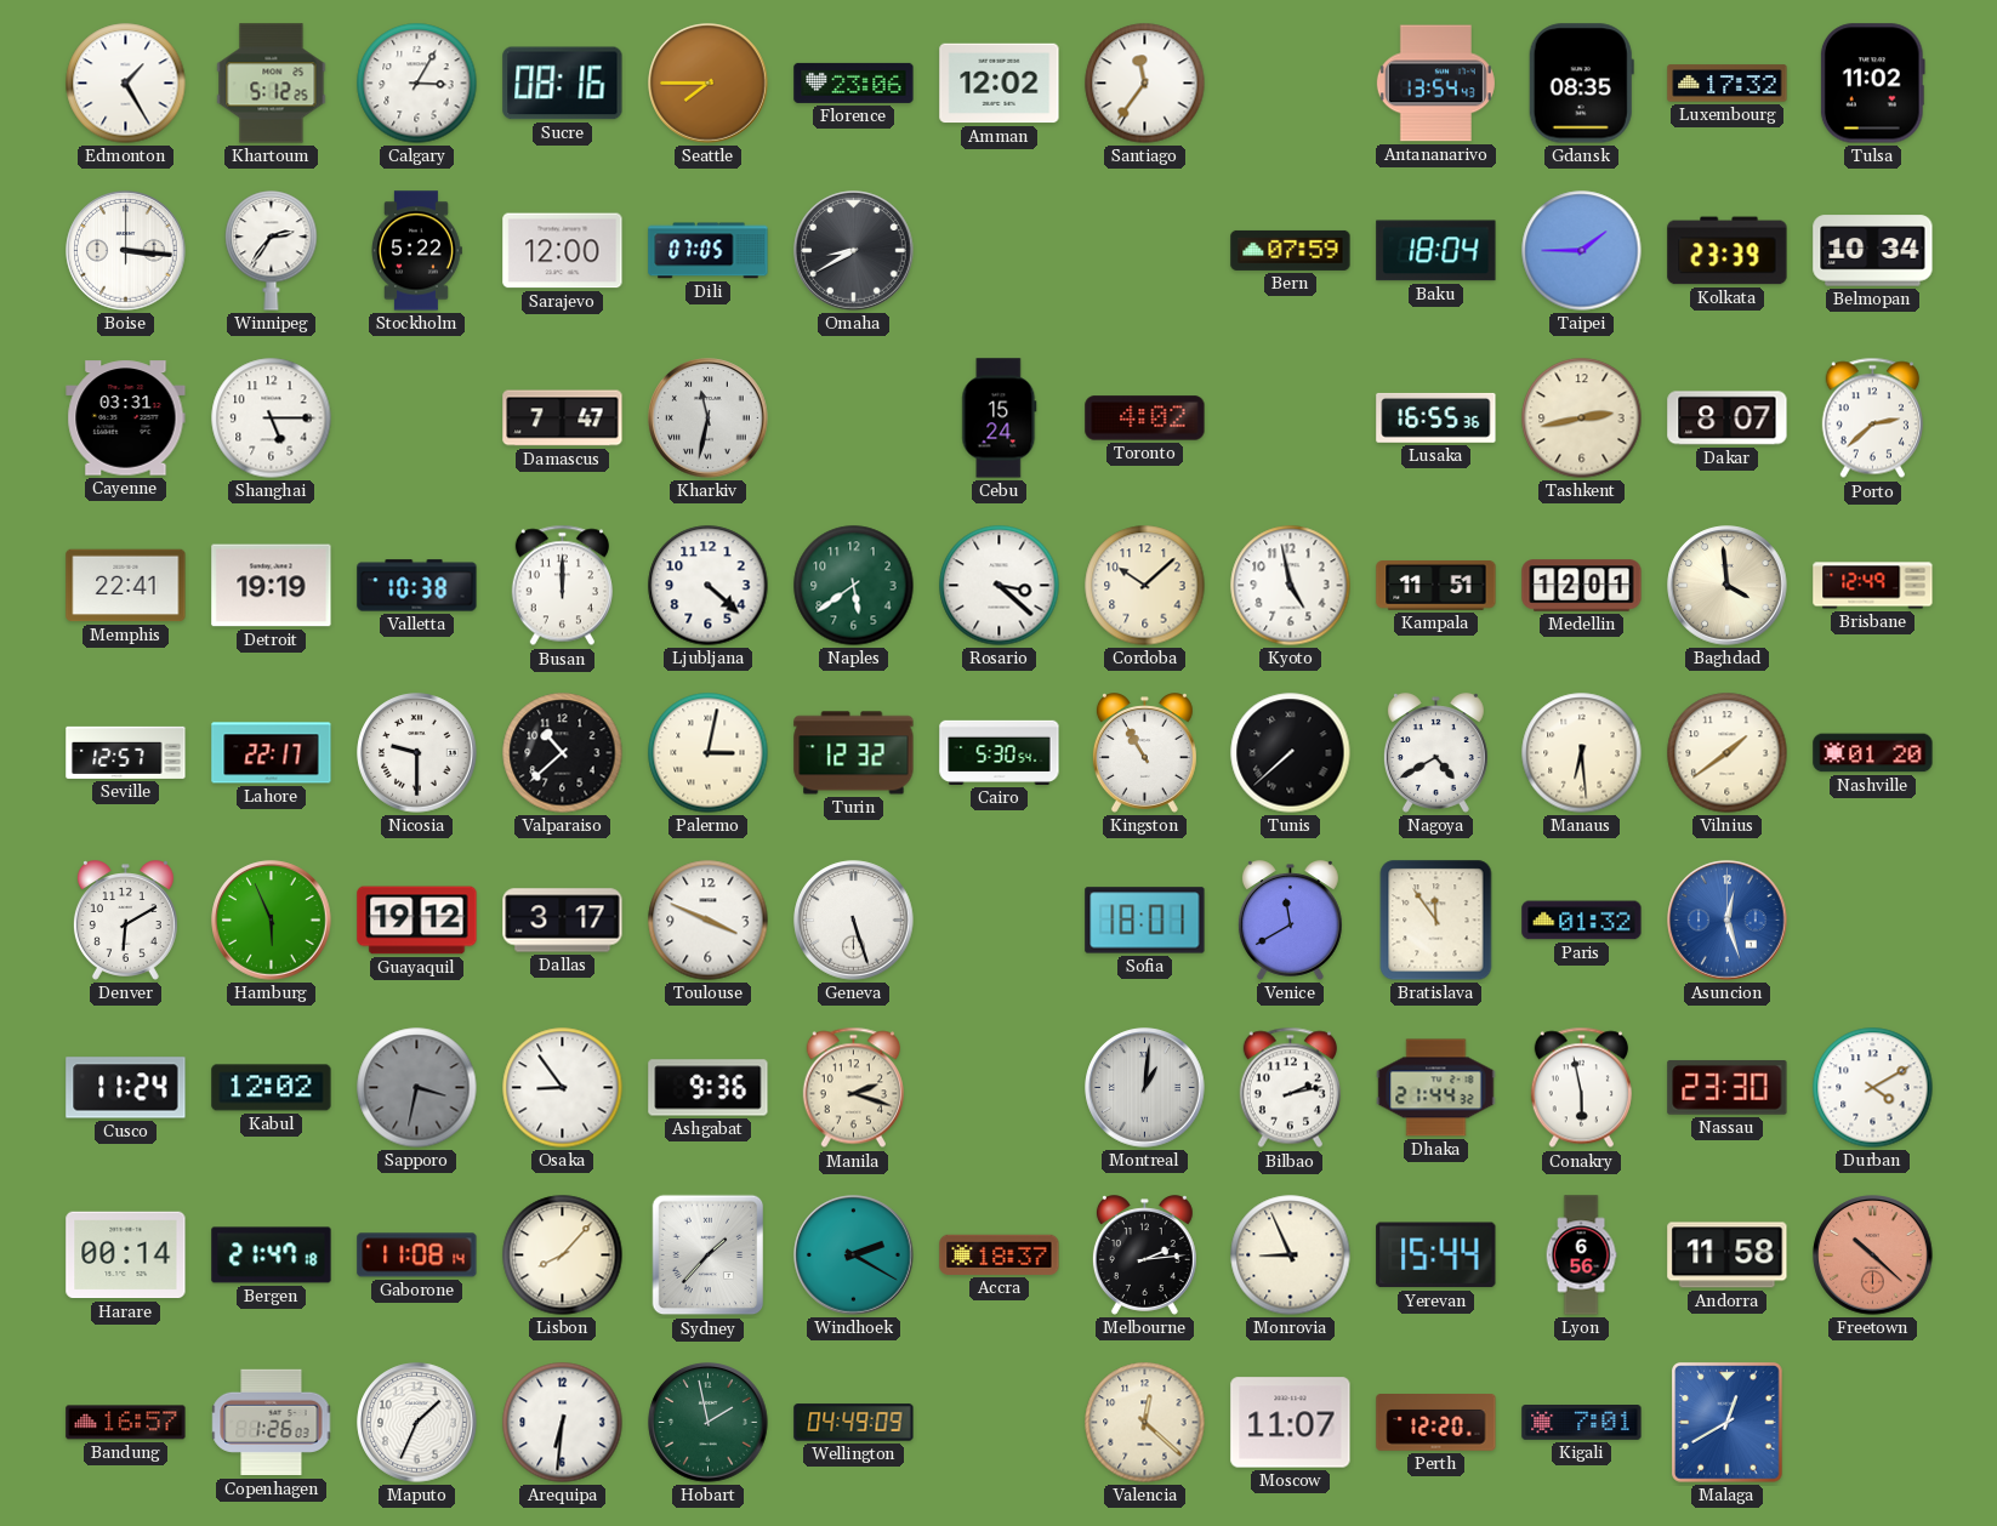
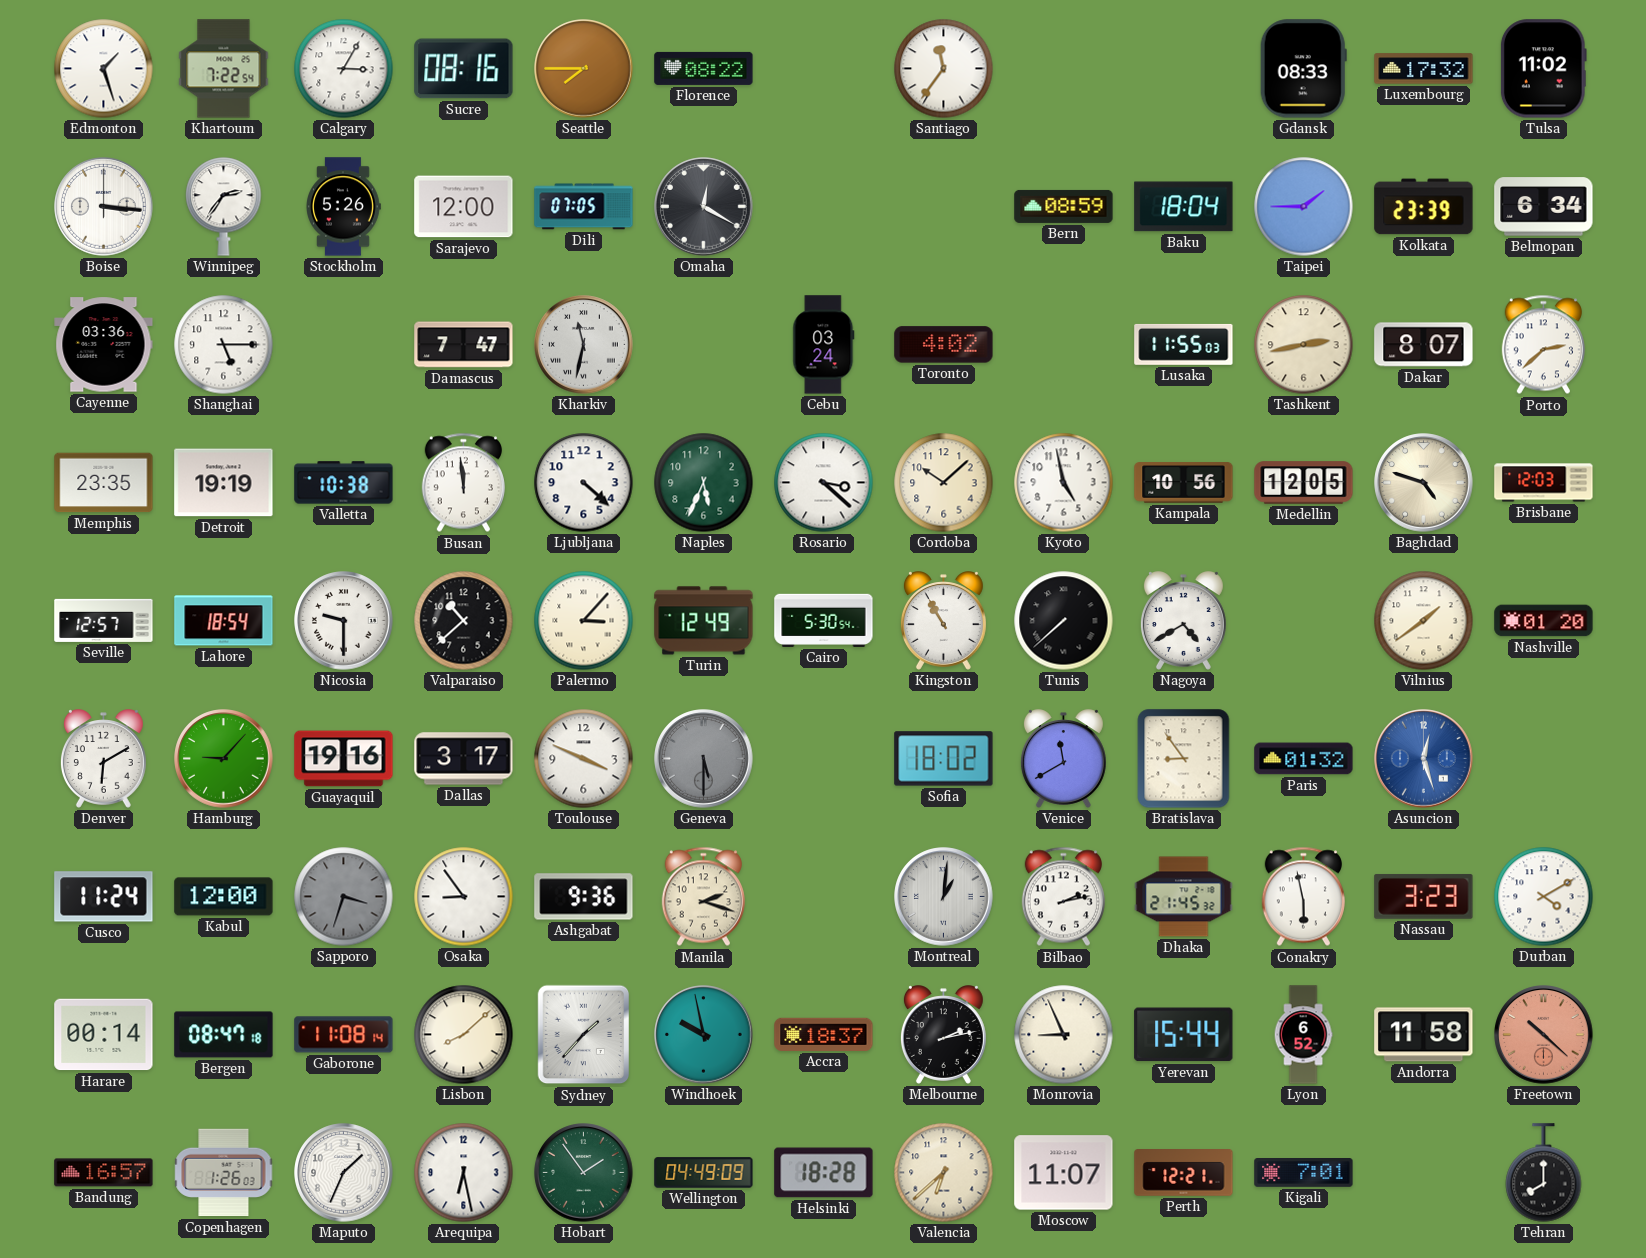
Edmonton: 1:25 -> 1:27
Khartoum: 5:12 -> 7:22
Florence: 23:06 -> 08:22
Amman: 12:02 -> none
Antananarivo: 13:54 -> none
Gdansk: 08:35 -> 08:33
Stockholm: 5:22 -> 5:26
Omaha: 8:40 -> 12:20
Bern: 07:59 -> 08:59
Belmopan: 10:34 -> 6:34
Cayenne: 03:31 -> 03:36
Cebu: 15:24 -> 03:24
Lusaka: 16:55 -> 11:55
Memphis: 22:41 -> 23:35
Busan: 12:00 -> 11:59
Naples: 5:39 -> 5:34
Kampala: 11:51 -> 10:56
Medellin: 12:01 -> 12:05
Baghdad: 3:59 -> 4:48
Brisbane: 12:49 -> 12:03
Lahore: 22:17 -> 18:54
Palermo: 3:02 -> 3:07
Turin: 12:32 -> 12:49
Manaus: 6:29 -> none
Hamburg: 5:56 -> 9:07
Guayaquil: 19:12 -> 19:16
Geneva: 5:27 -> 5:30
Geneva dial: white -> grey
Sofia: 18:01 -> 18:02
Bratislava: 11:54 -> 8:54
Kabul: 12:02 -> 12:00
Sapporo: 3:32 -> 3:33
Dhaka: 21:44 -> 21:45
Nassau: 23:30 -> 3:23
Bergen: 21:47 -> 08:47
Lisbon: 8:07 -> 8:08
Windhoek: 2:20 -> 9:58
Melbourne: 2:14 -> 2:13
Lyon: 6:56 -> 6:52
Arequipa: 6:31 -> 6:28
Hobart: 1:58 -> 1:54
Helsinki: none -> 18:28
Valencia: 12:22 -> 6:38
Perth: 12:20 -> 12:21
Malaga: 12:40 -> none
Tehran: none -> 8:00
